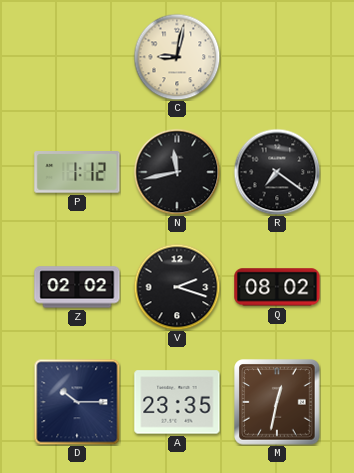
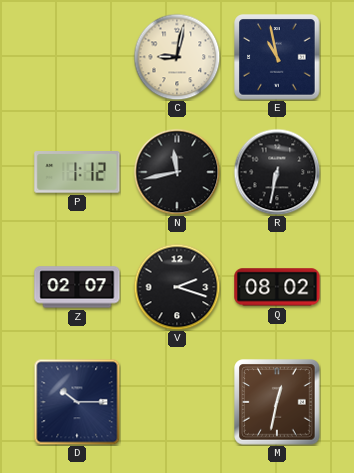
E: none -> 10:58
R: 7:21 -> 6:32
Z: 02:02 -> 02:07
A: 23:35 -> none
